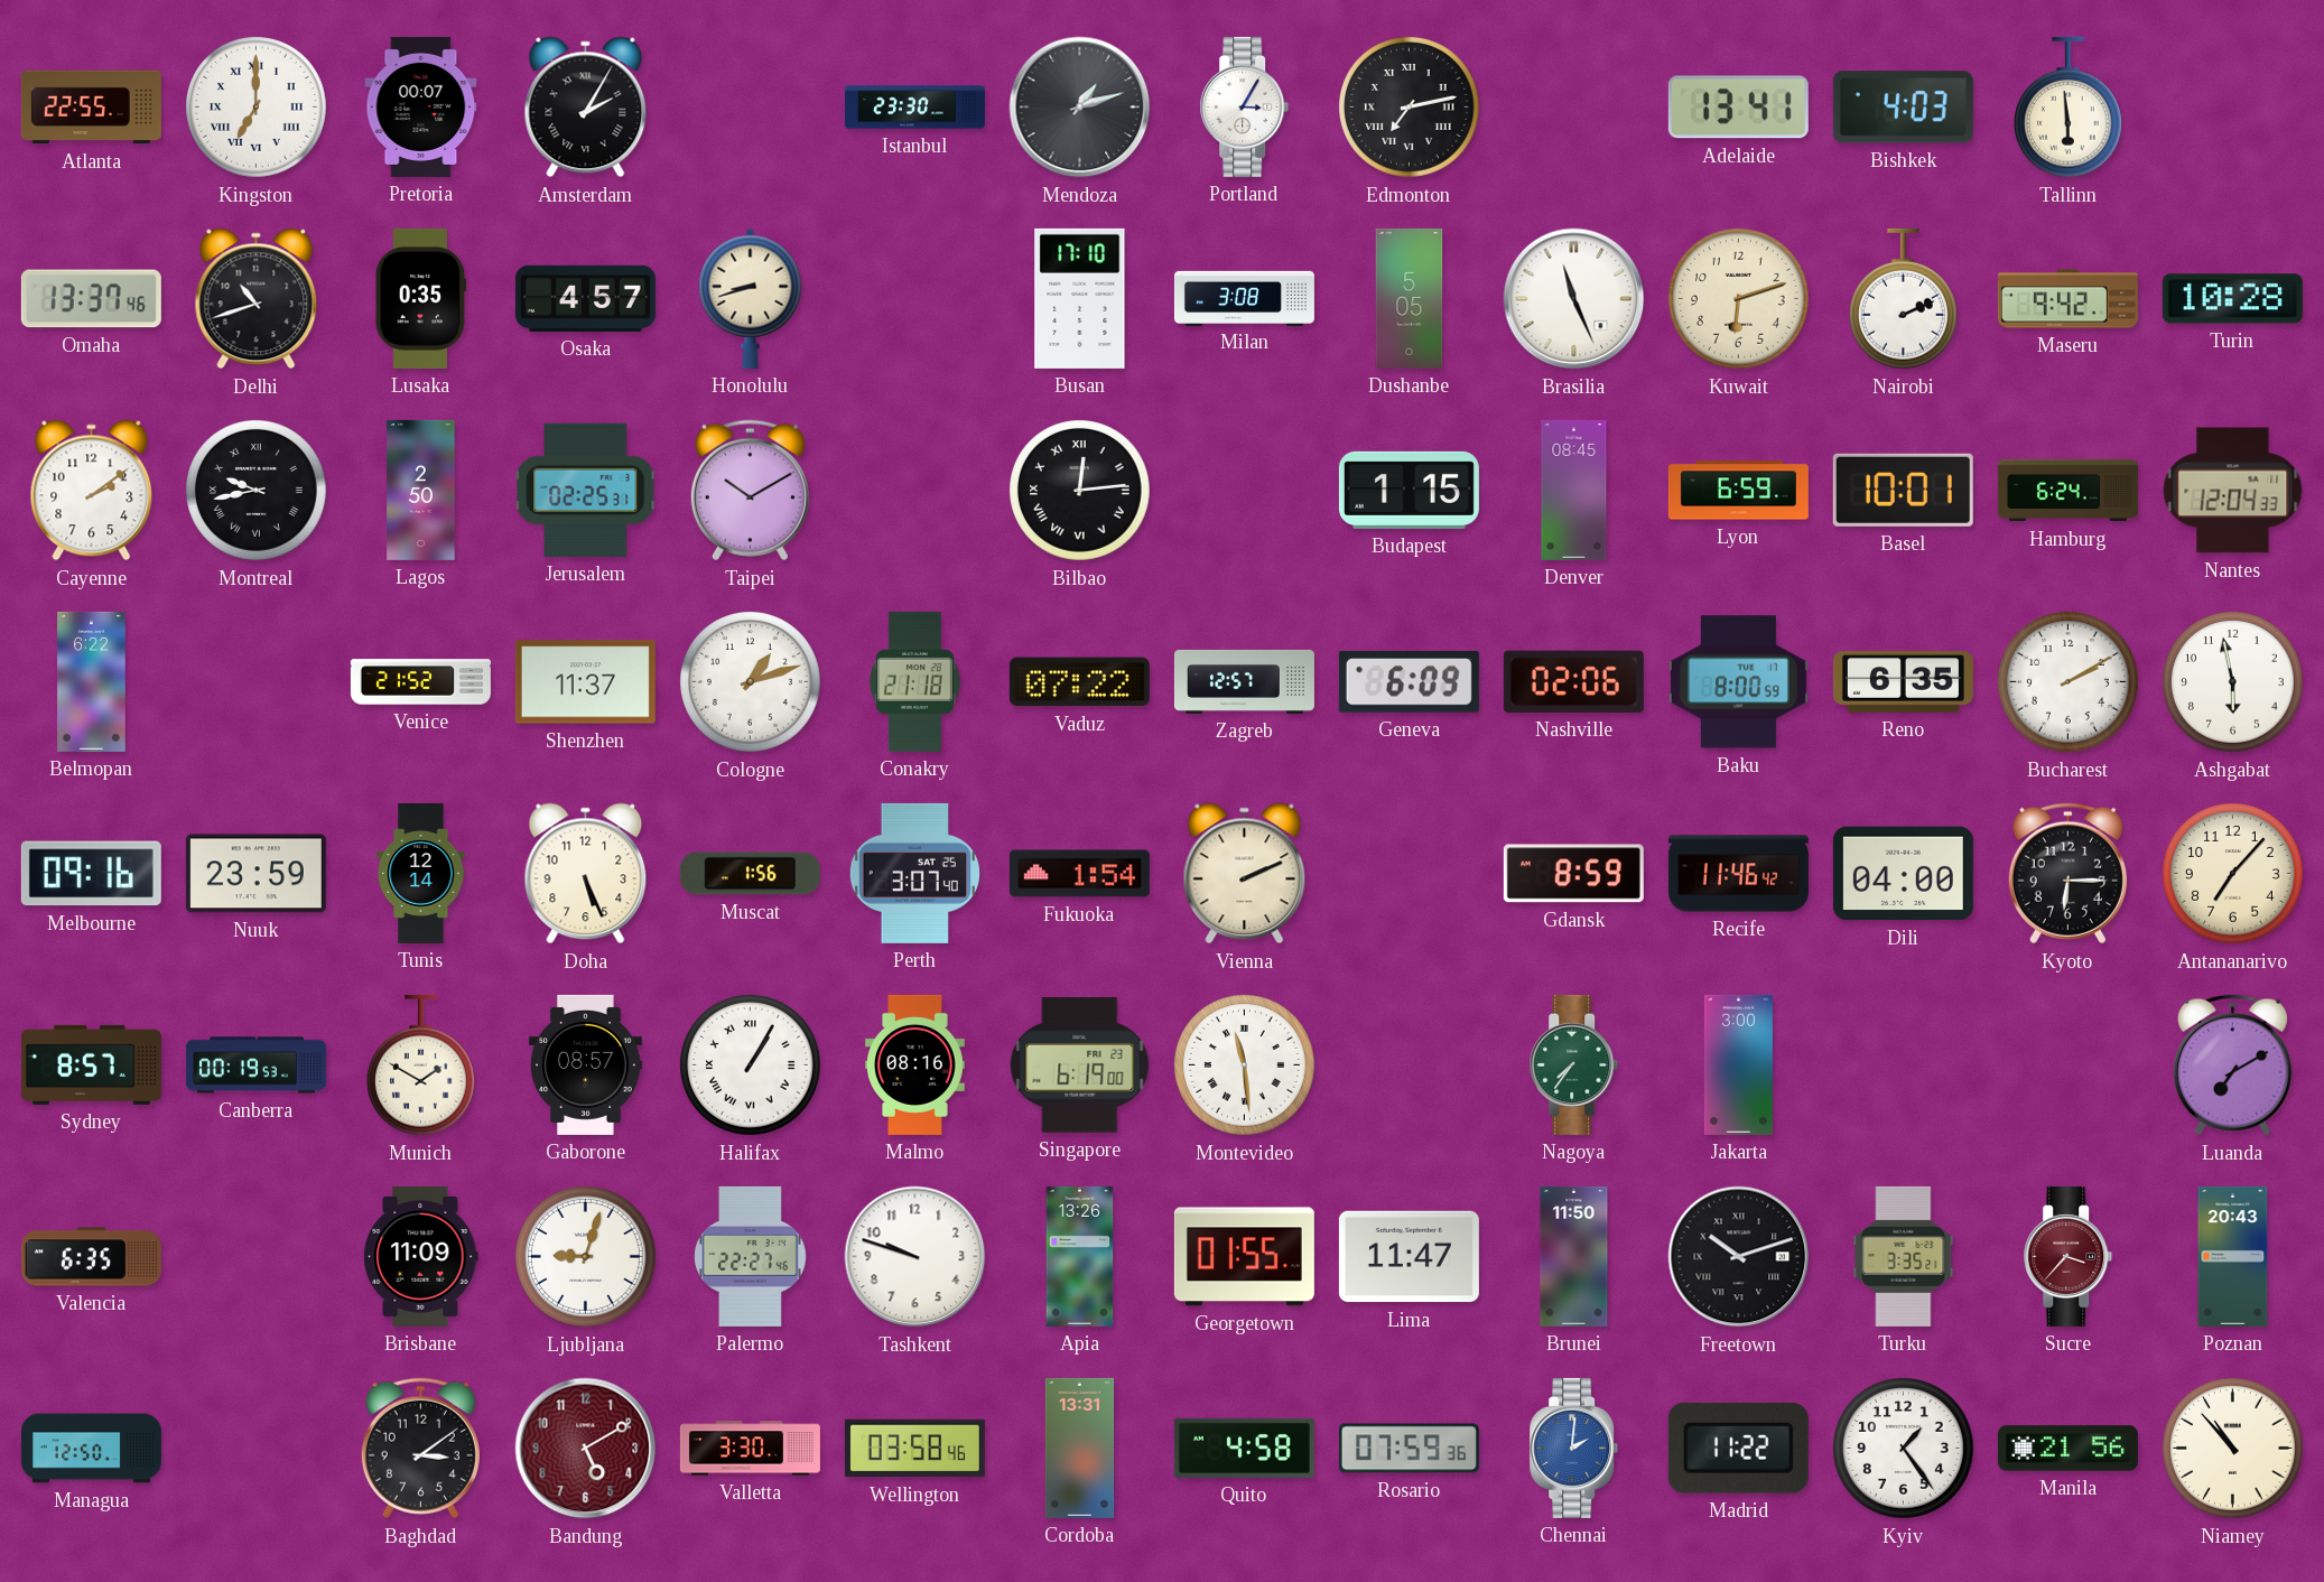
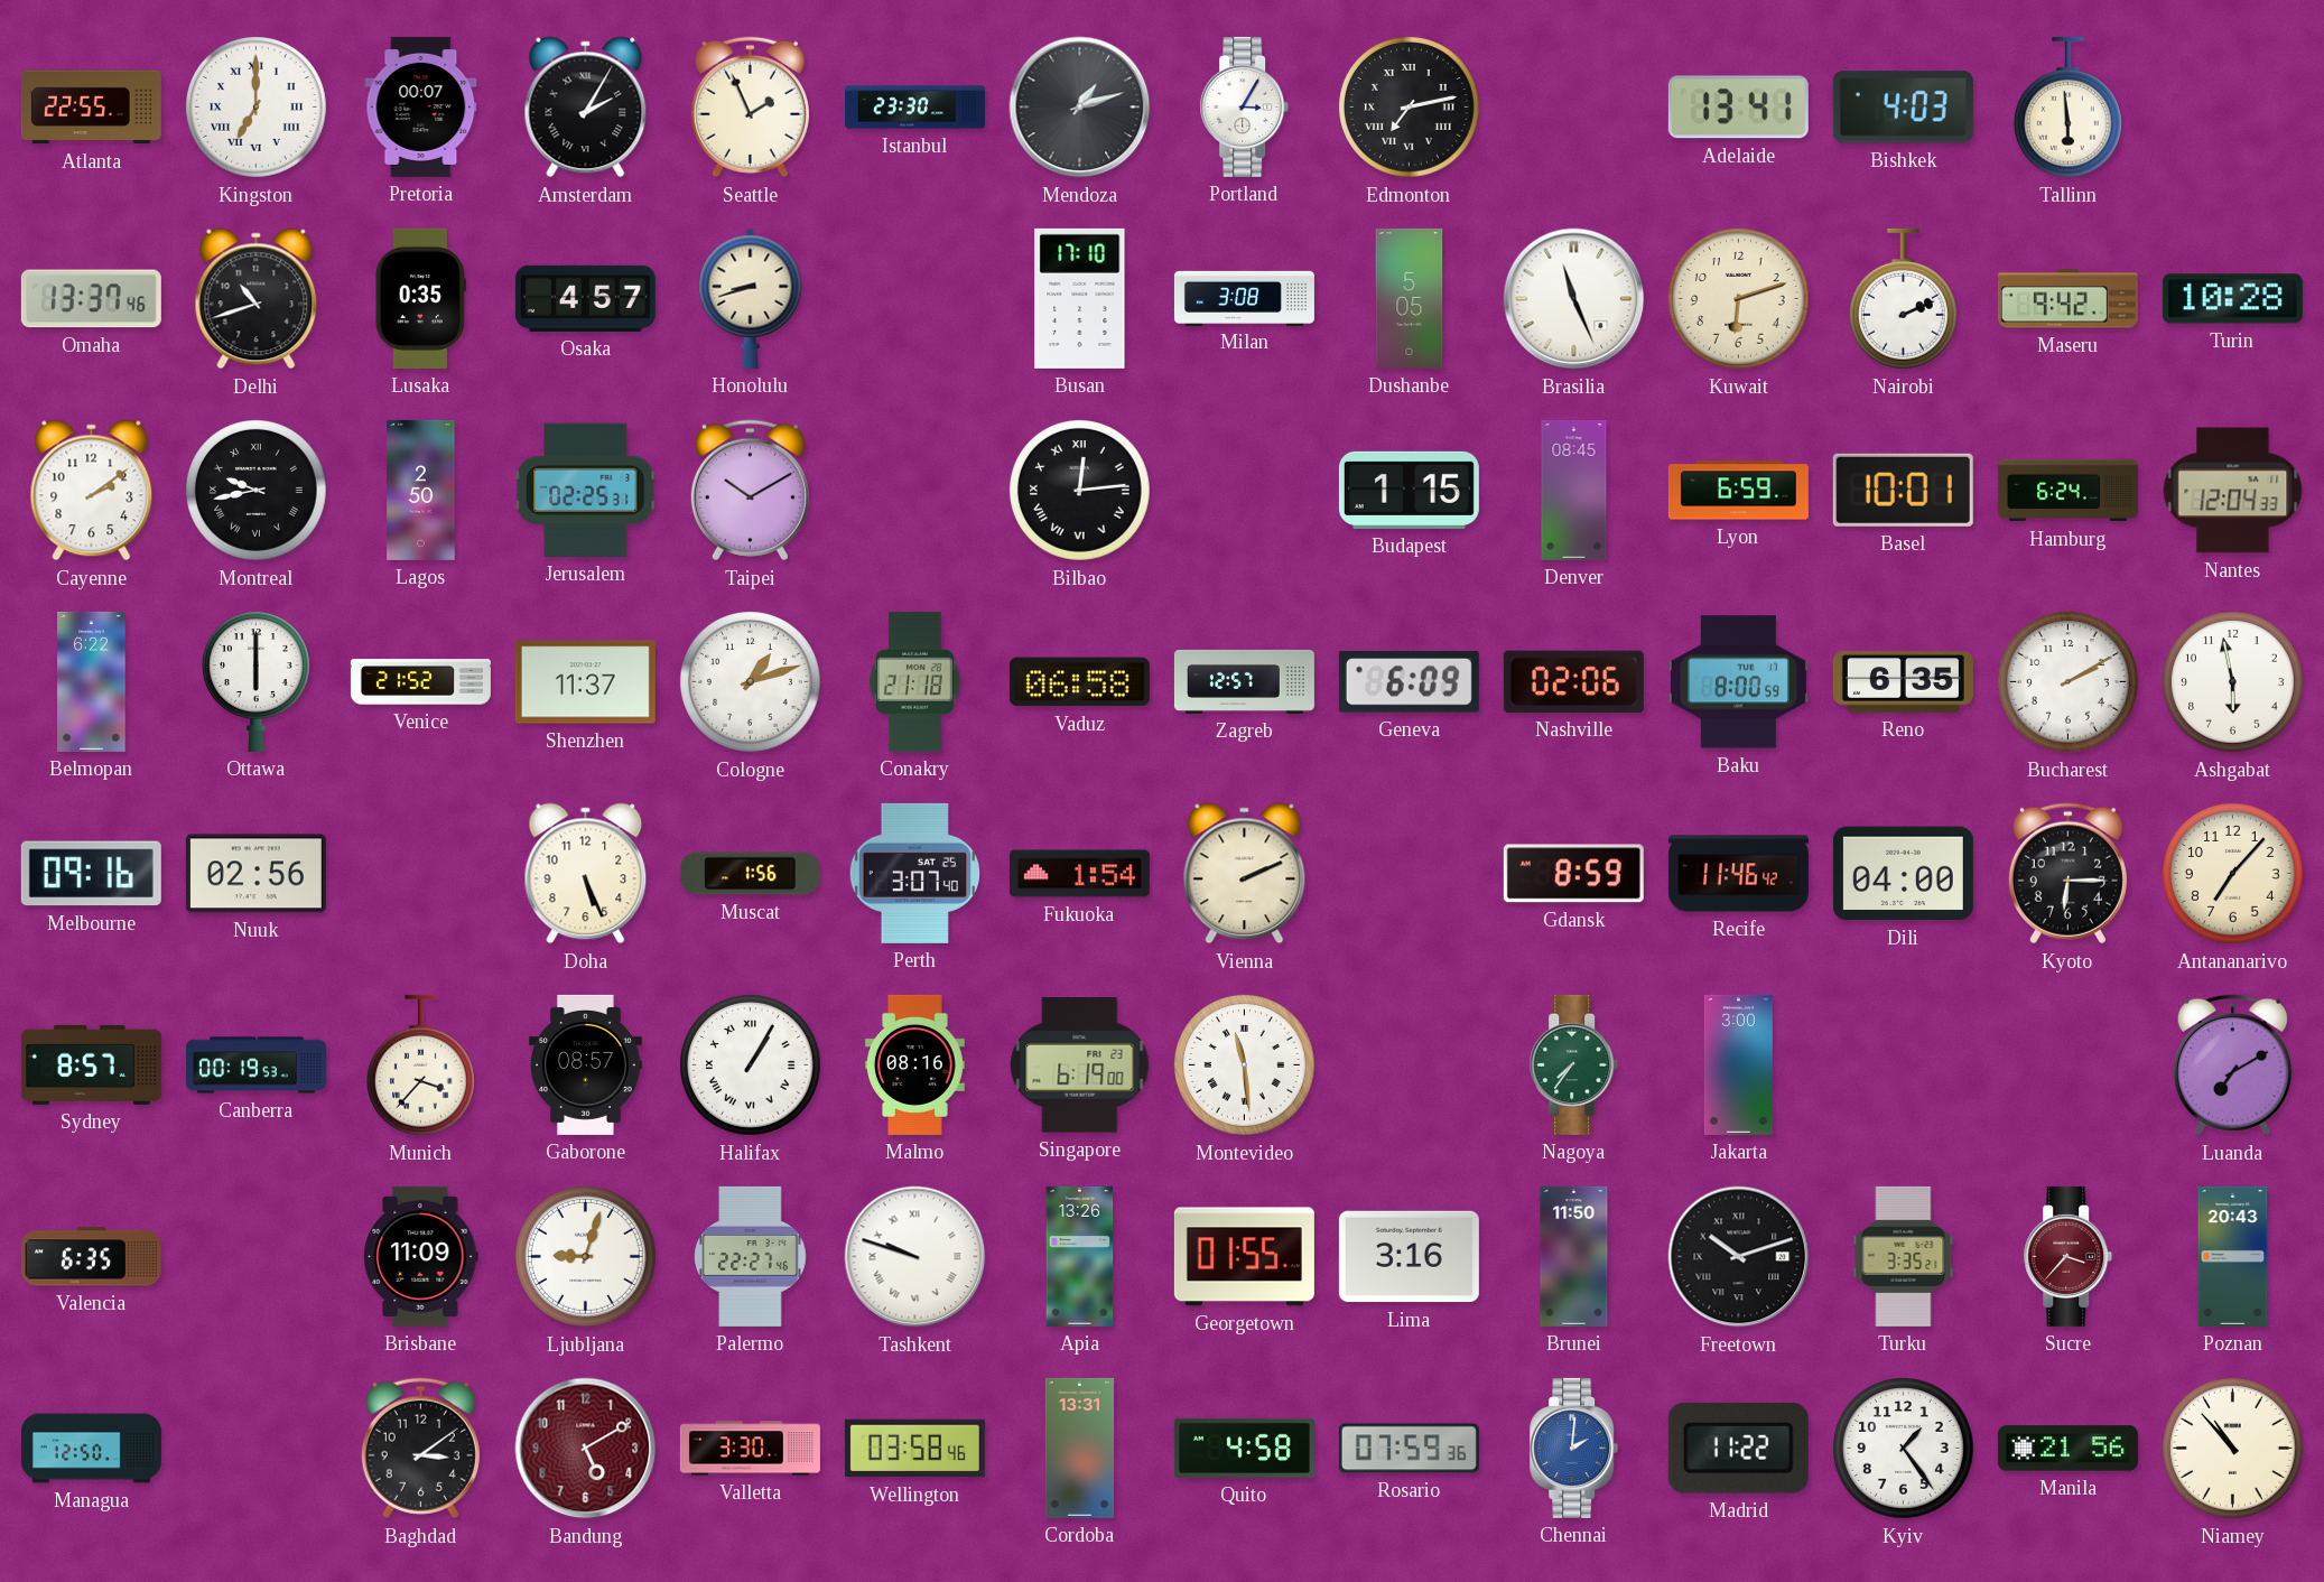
Seattle: none -> 1:56
Ottawa: none -> 6:00
Vaduz: 07:22 -> 06:58
Nuuk: 23:59 -> 02:56
Tunis: 12:14 -> none
Munich: 1:50 -> 3:37
Tashkent numerals: Arabic -> Roman
Lima: 11:47 -> 3:16
